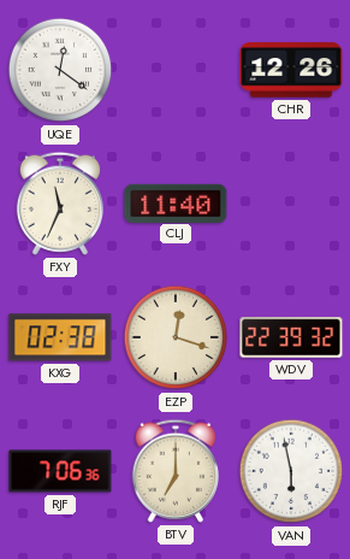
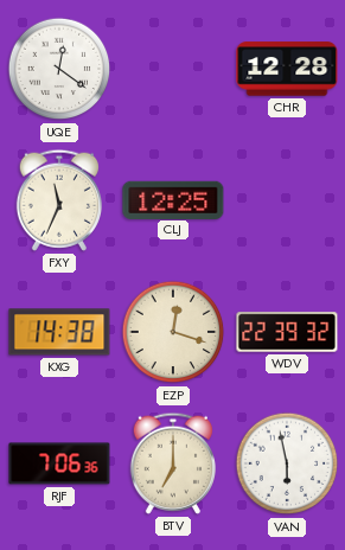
CHR: 12:26 -> 12:28
CLJ: 11:40 -> 12:25
KXG: 02:38 -> 14:38
